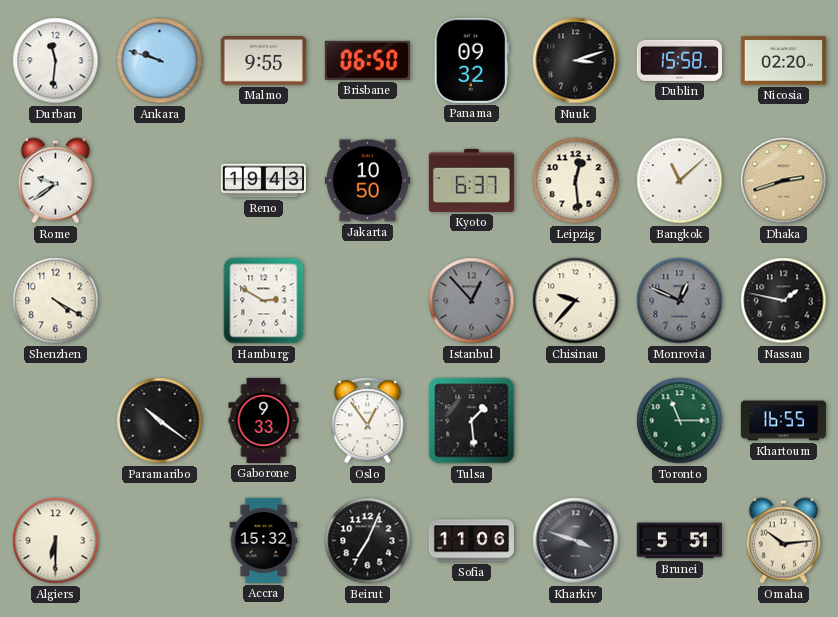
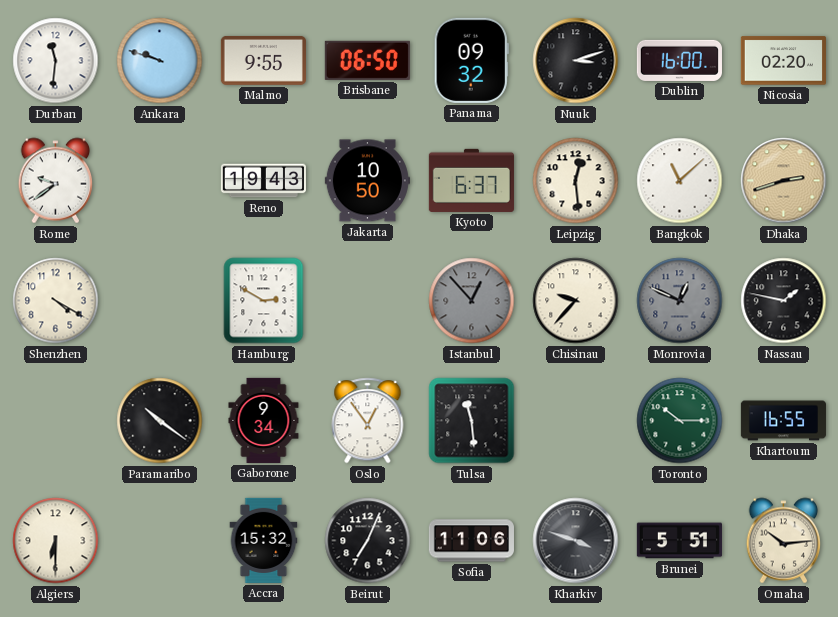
Dublin: 15:58 -> 16:00
Gaborone: 9:33 -> 9:34
Tulsa: 1:29 -> 11:29
Toronto: 11:15 -> 10:15
